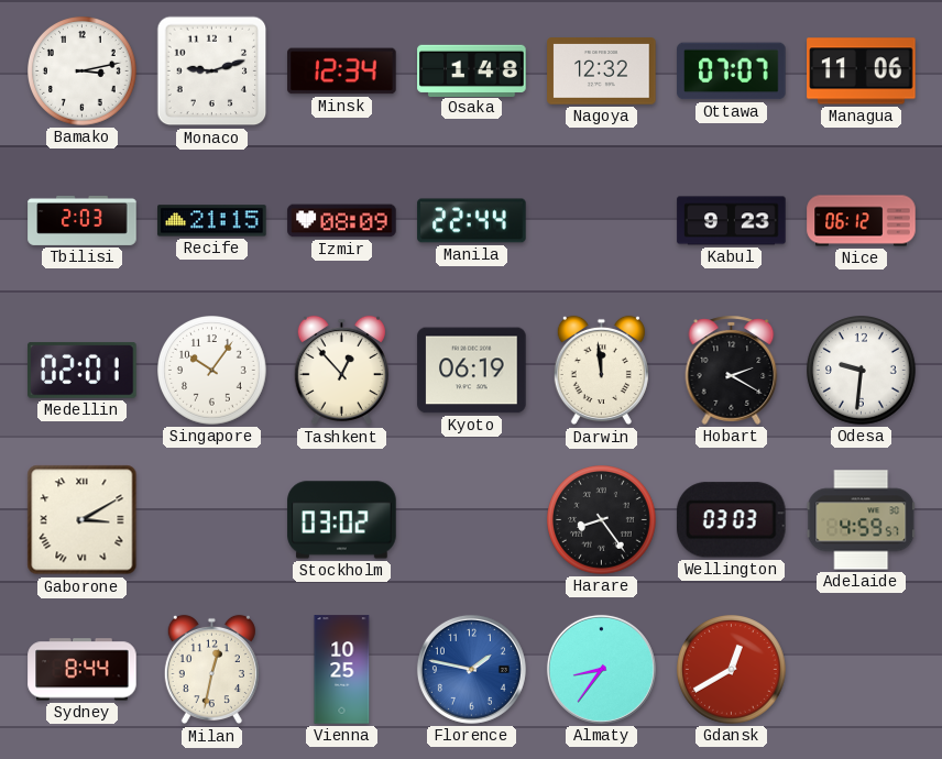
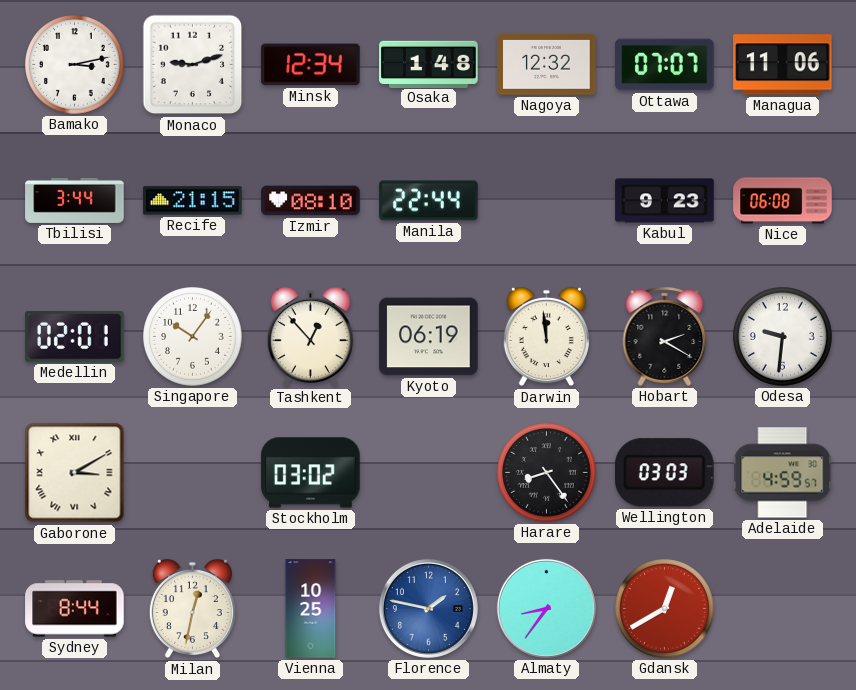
Tbilisi: 2:03 -> 3:44
Izmir: 08:09 -> 08:10
Nice: 06:12 -> 06:08
